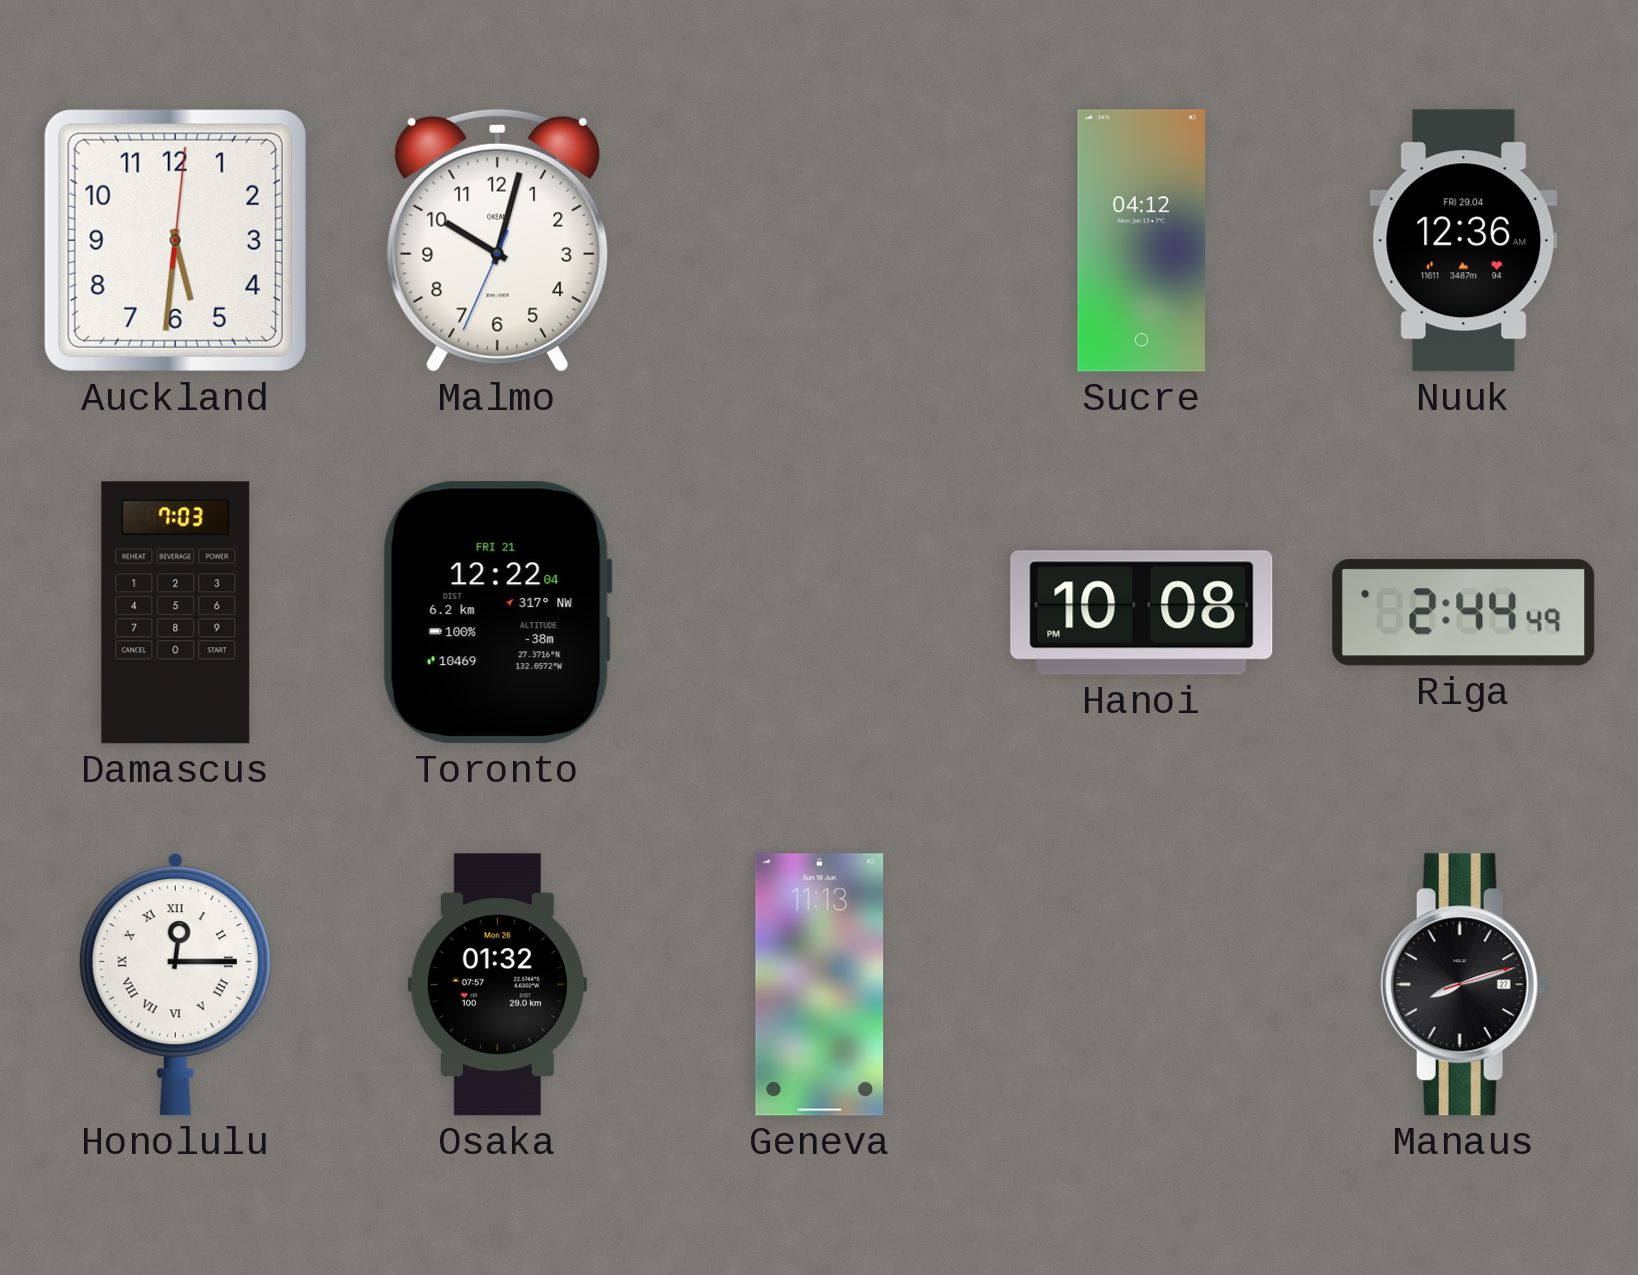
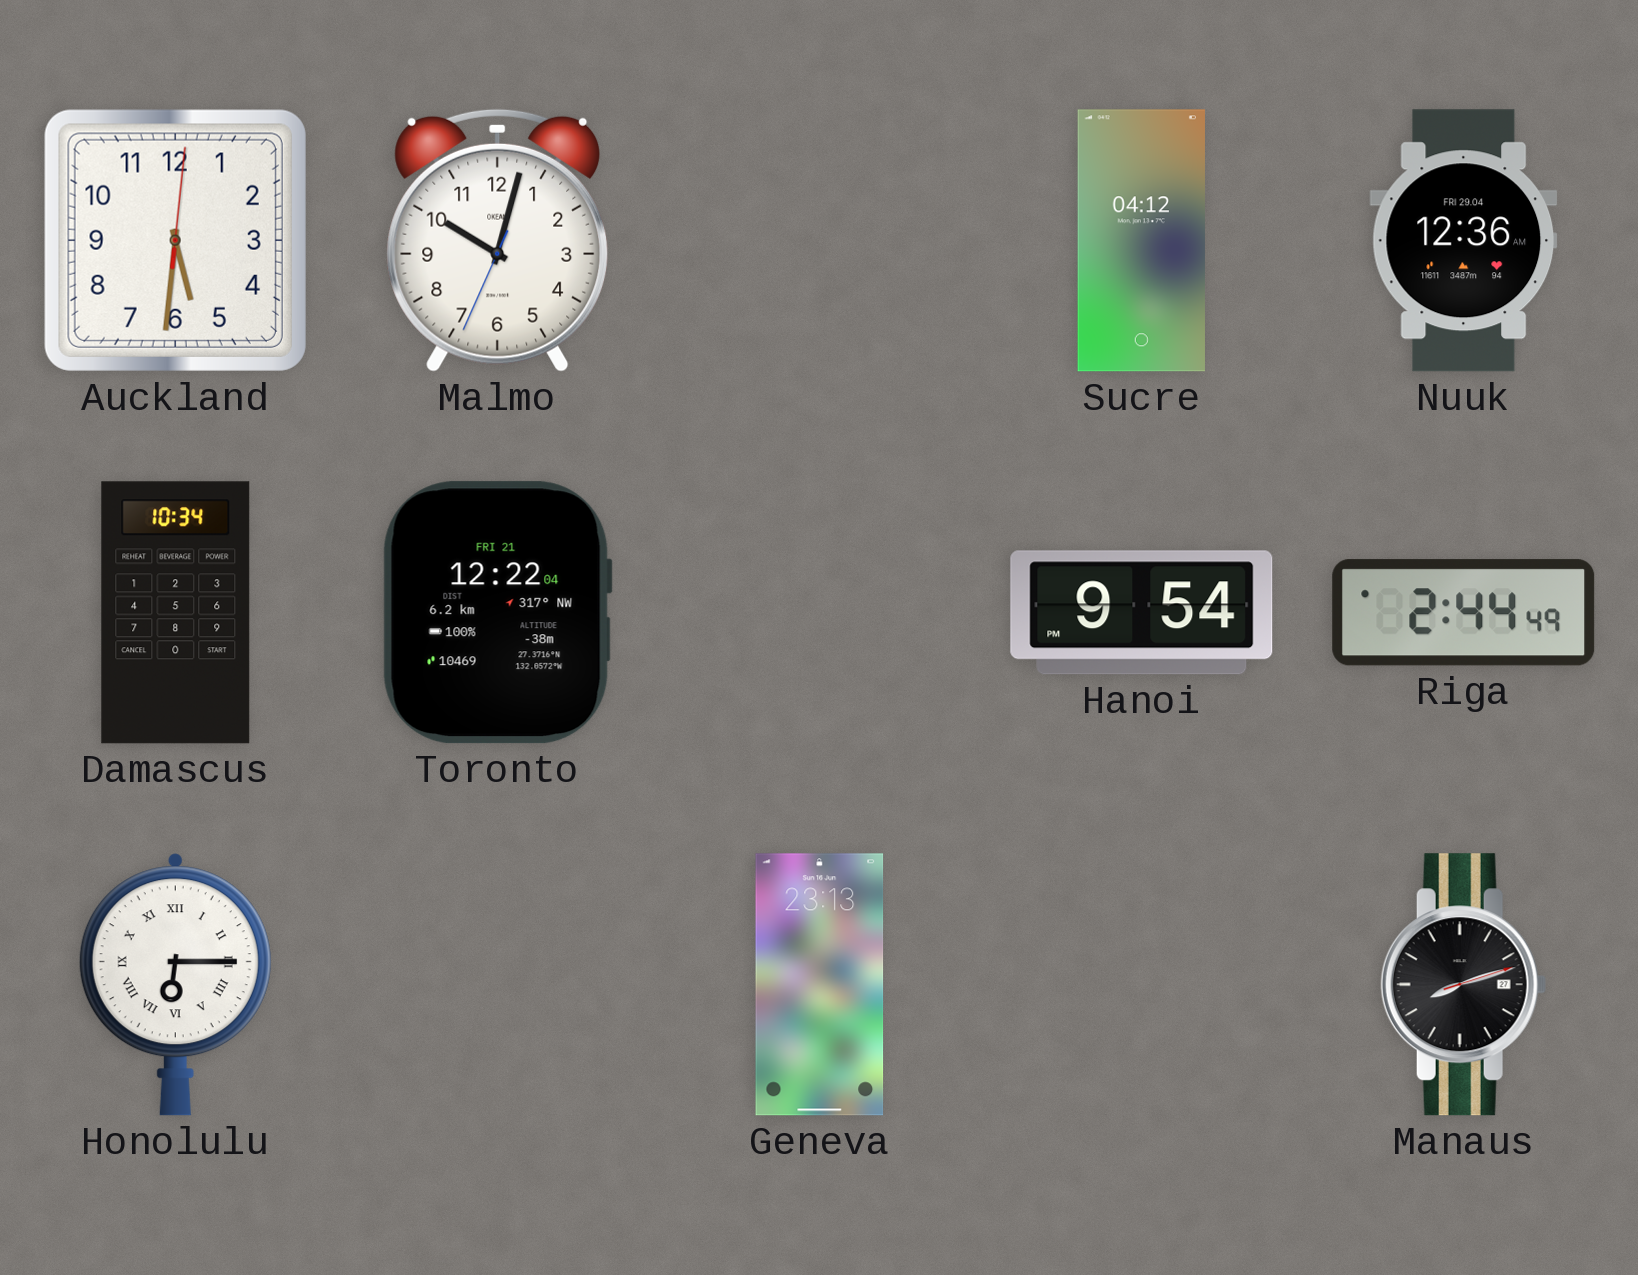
Damascus: 7:03 -> 10:34
Hanoi: 10:08 -> 9:54
Honolulu: 12:15 -> 6:15
Osaka: 01:32 -> none
Geneva: 11:13 -> 23:13
